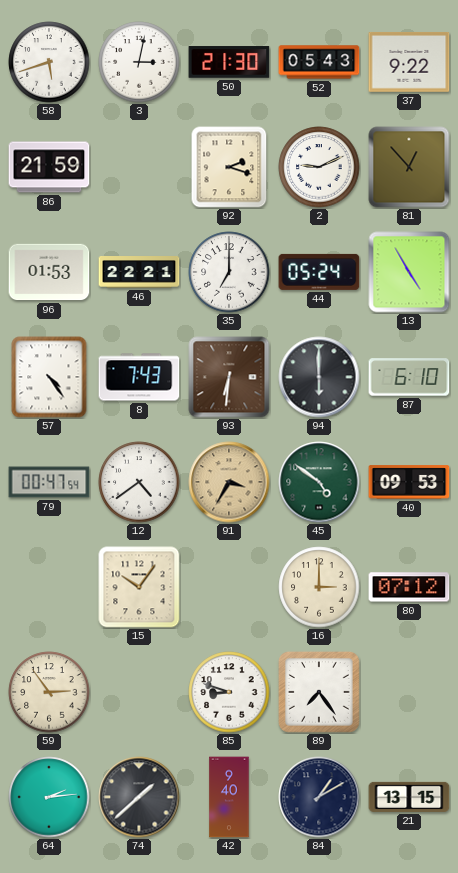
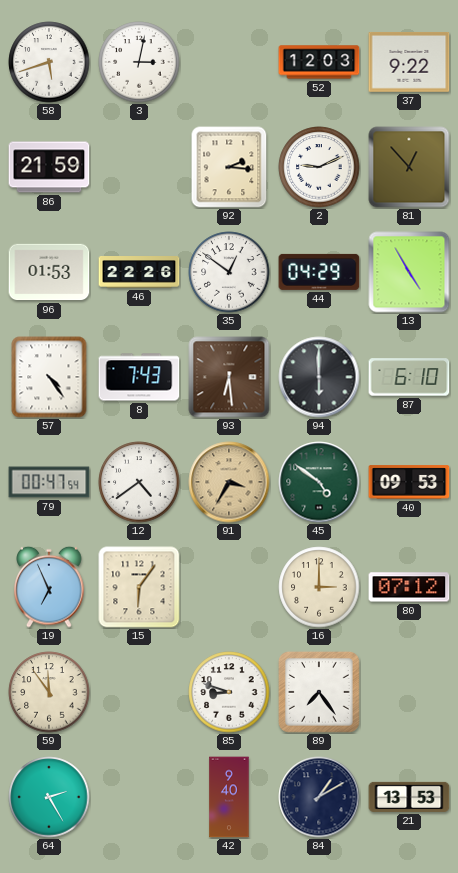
50: 21:30 -> none
52: 05:43 -> 12:03
92: 2:18 -> 2:16
46: 22:21 -> 22:26
35: 7:00 -> 12:51
44: 05:24 -> 04:29
93: 6:31 -> 6:29
19: none -> 6:56
15: 10:06 -> 6:06
59: 2:54 -> 11:54
64: 2:14 -> 2:25
74: 1:38 -> none
21: 13:15 -> 13:53
